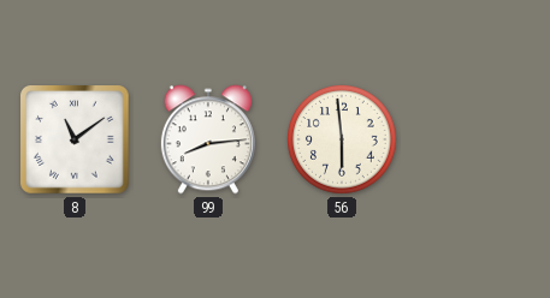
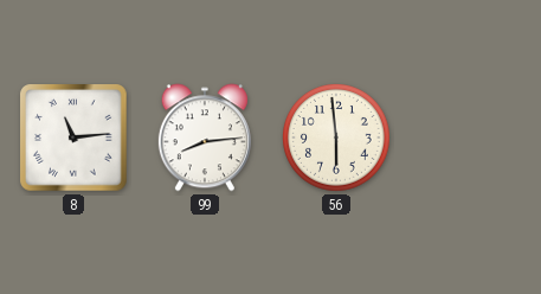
8: 11:09 -> 11:14
